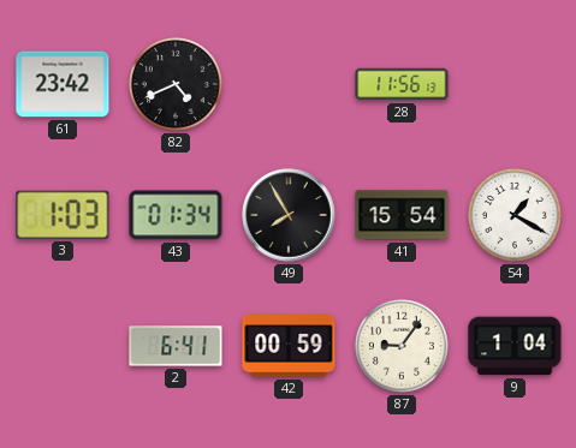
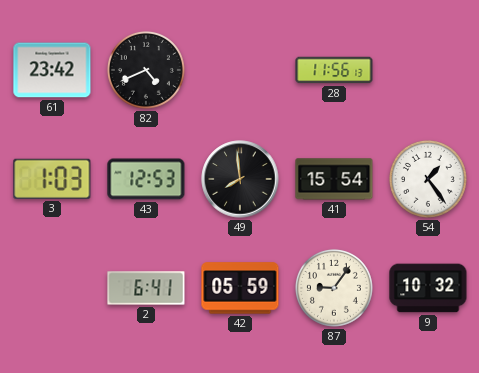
43: 01:34 -> 12:53
49: 7:55 -> 7:59
54: 1:20 -> 1:24
42: 00:59 -> 05:59
9: 1:04 -> 10:32
